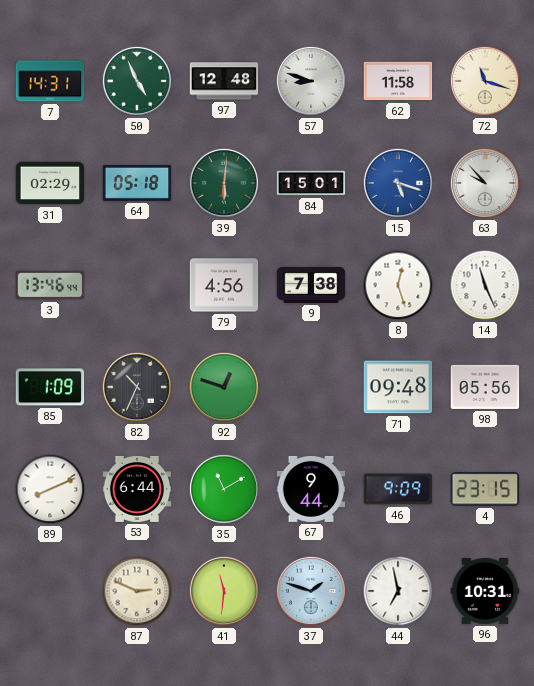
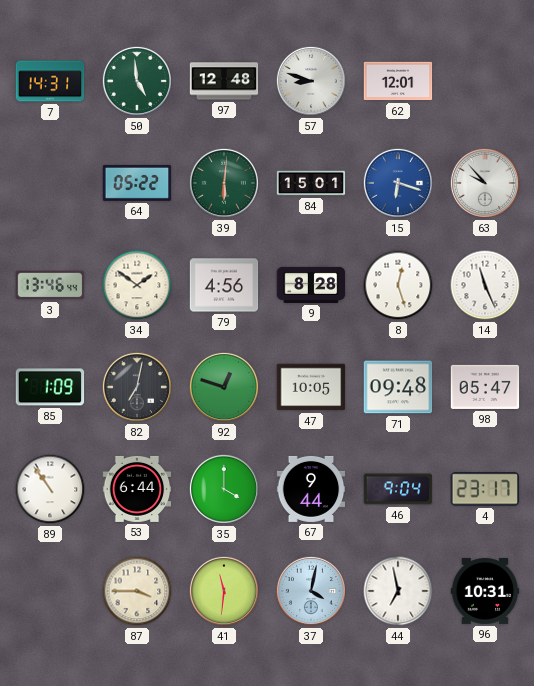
50: 4:56 -> 4:59
62: 11:58 -> 12:01
72: 11:18 -> none
31: 02:29 -> none
64: 05:18 -> 05:22
15: 5:18 -> 6:18
34: none -> 1:51
9: 7:38 -> 8:28
82: 10:34 -> 7:02
47: none -> 10:05
98: 05:56 -> 05:47
89: 8:11 -> 10:54
35: 11:10 -> 4:00
46: 9:09 -> 9:04
4: 23:15 -> 23:17
87: 2:49 -> 3:45
37: 1:48 -> 4:02
